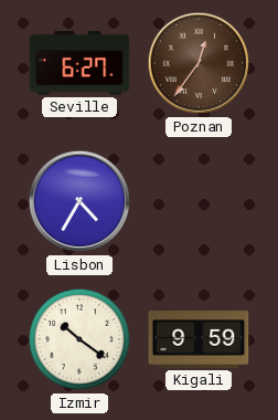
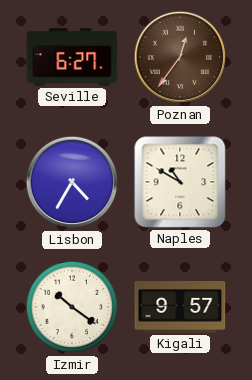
Naples: none -> 10:50
Kigali: 9:59 -> 9:57
